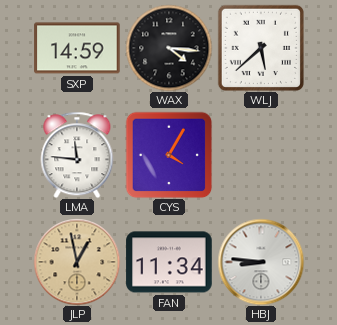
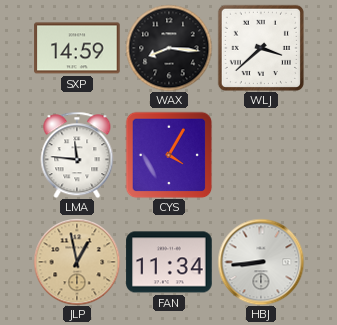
WAX: 4:16 -> 8:16
WLJ: 5:38 -> 3:38
HBJ: 8:46 -> 8:44
